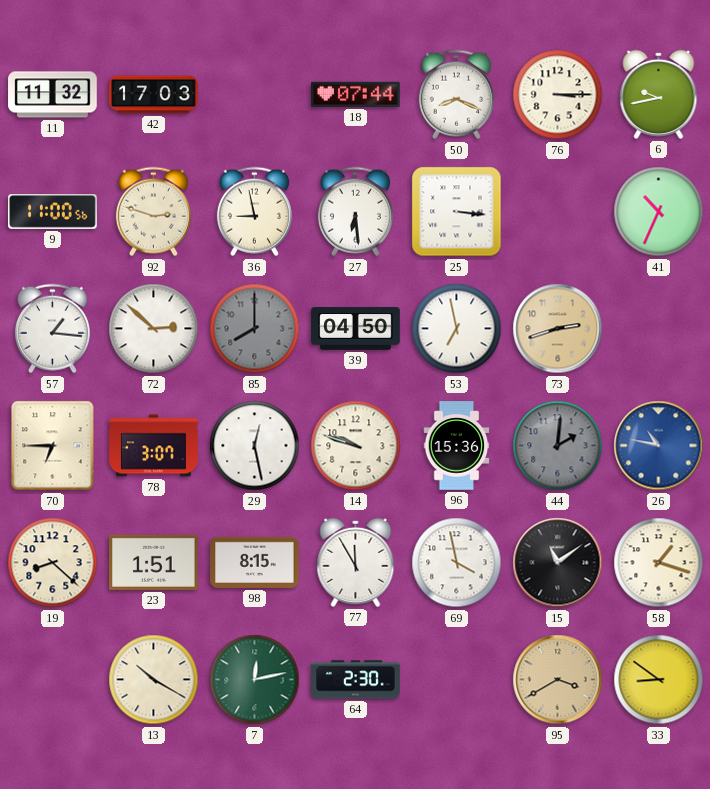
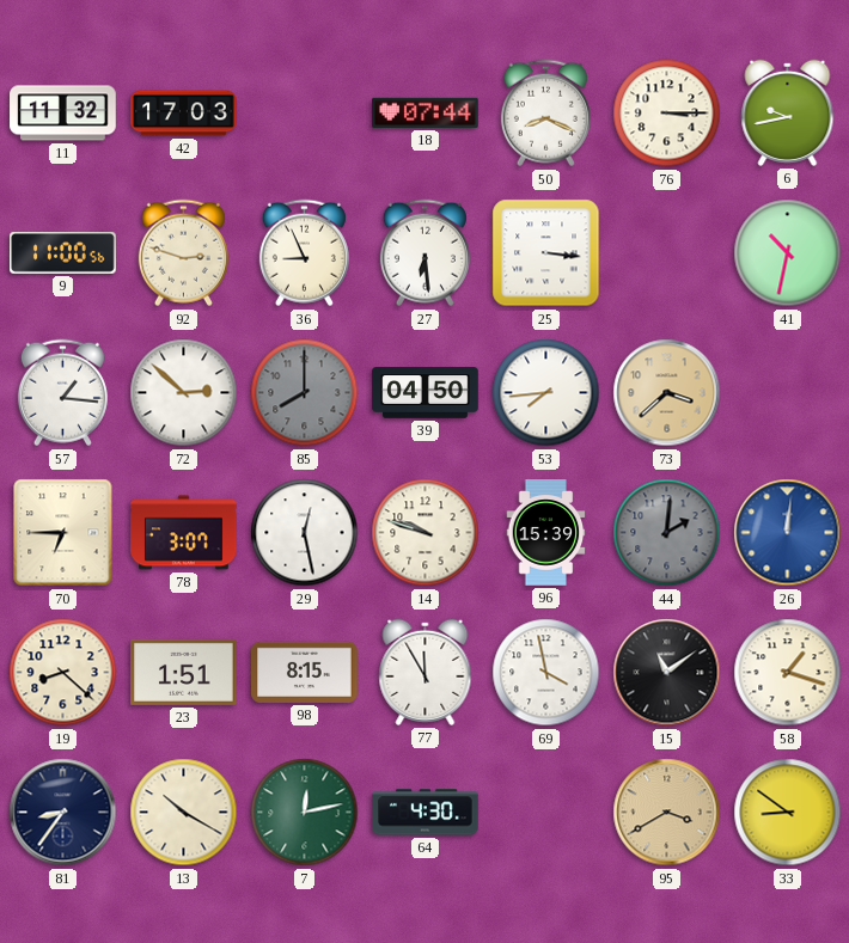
36: 8:58 -> 8:56
41: 10:34 -> 10:32
53: 6:58 -> 7:44
73: 2:42 -> 3:38
96: 15:36 -> 15:39
26: 10:47 -> 12:01
81: none -> 8:36
64: 2:30 -> 4:30
